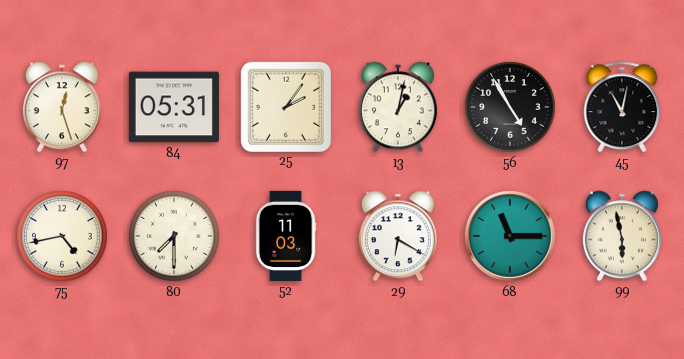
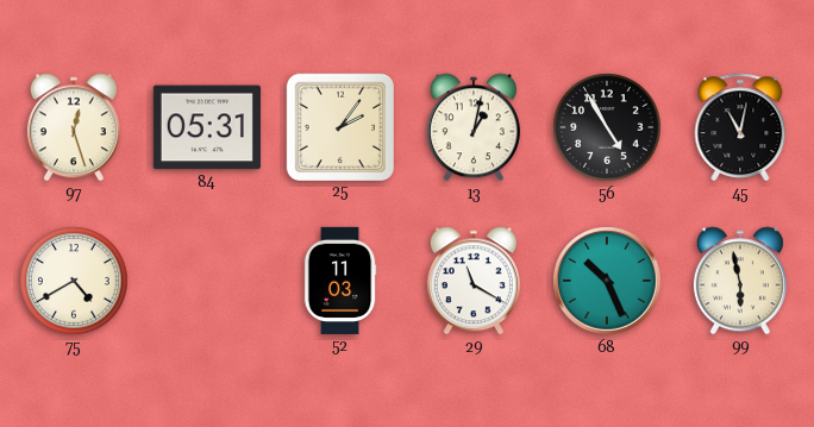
75: 4:43 -> 4:40
80: 7:30 -> none
29: 6:20 -> 11:20
68: 11:15 -> 10:26
